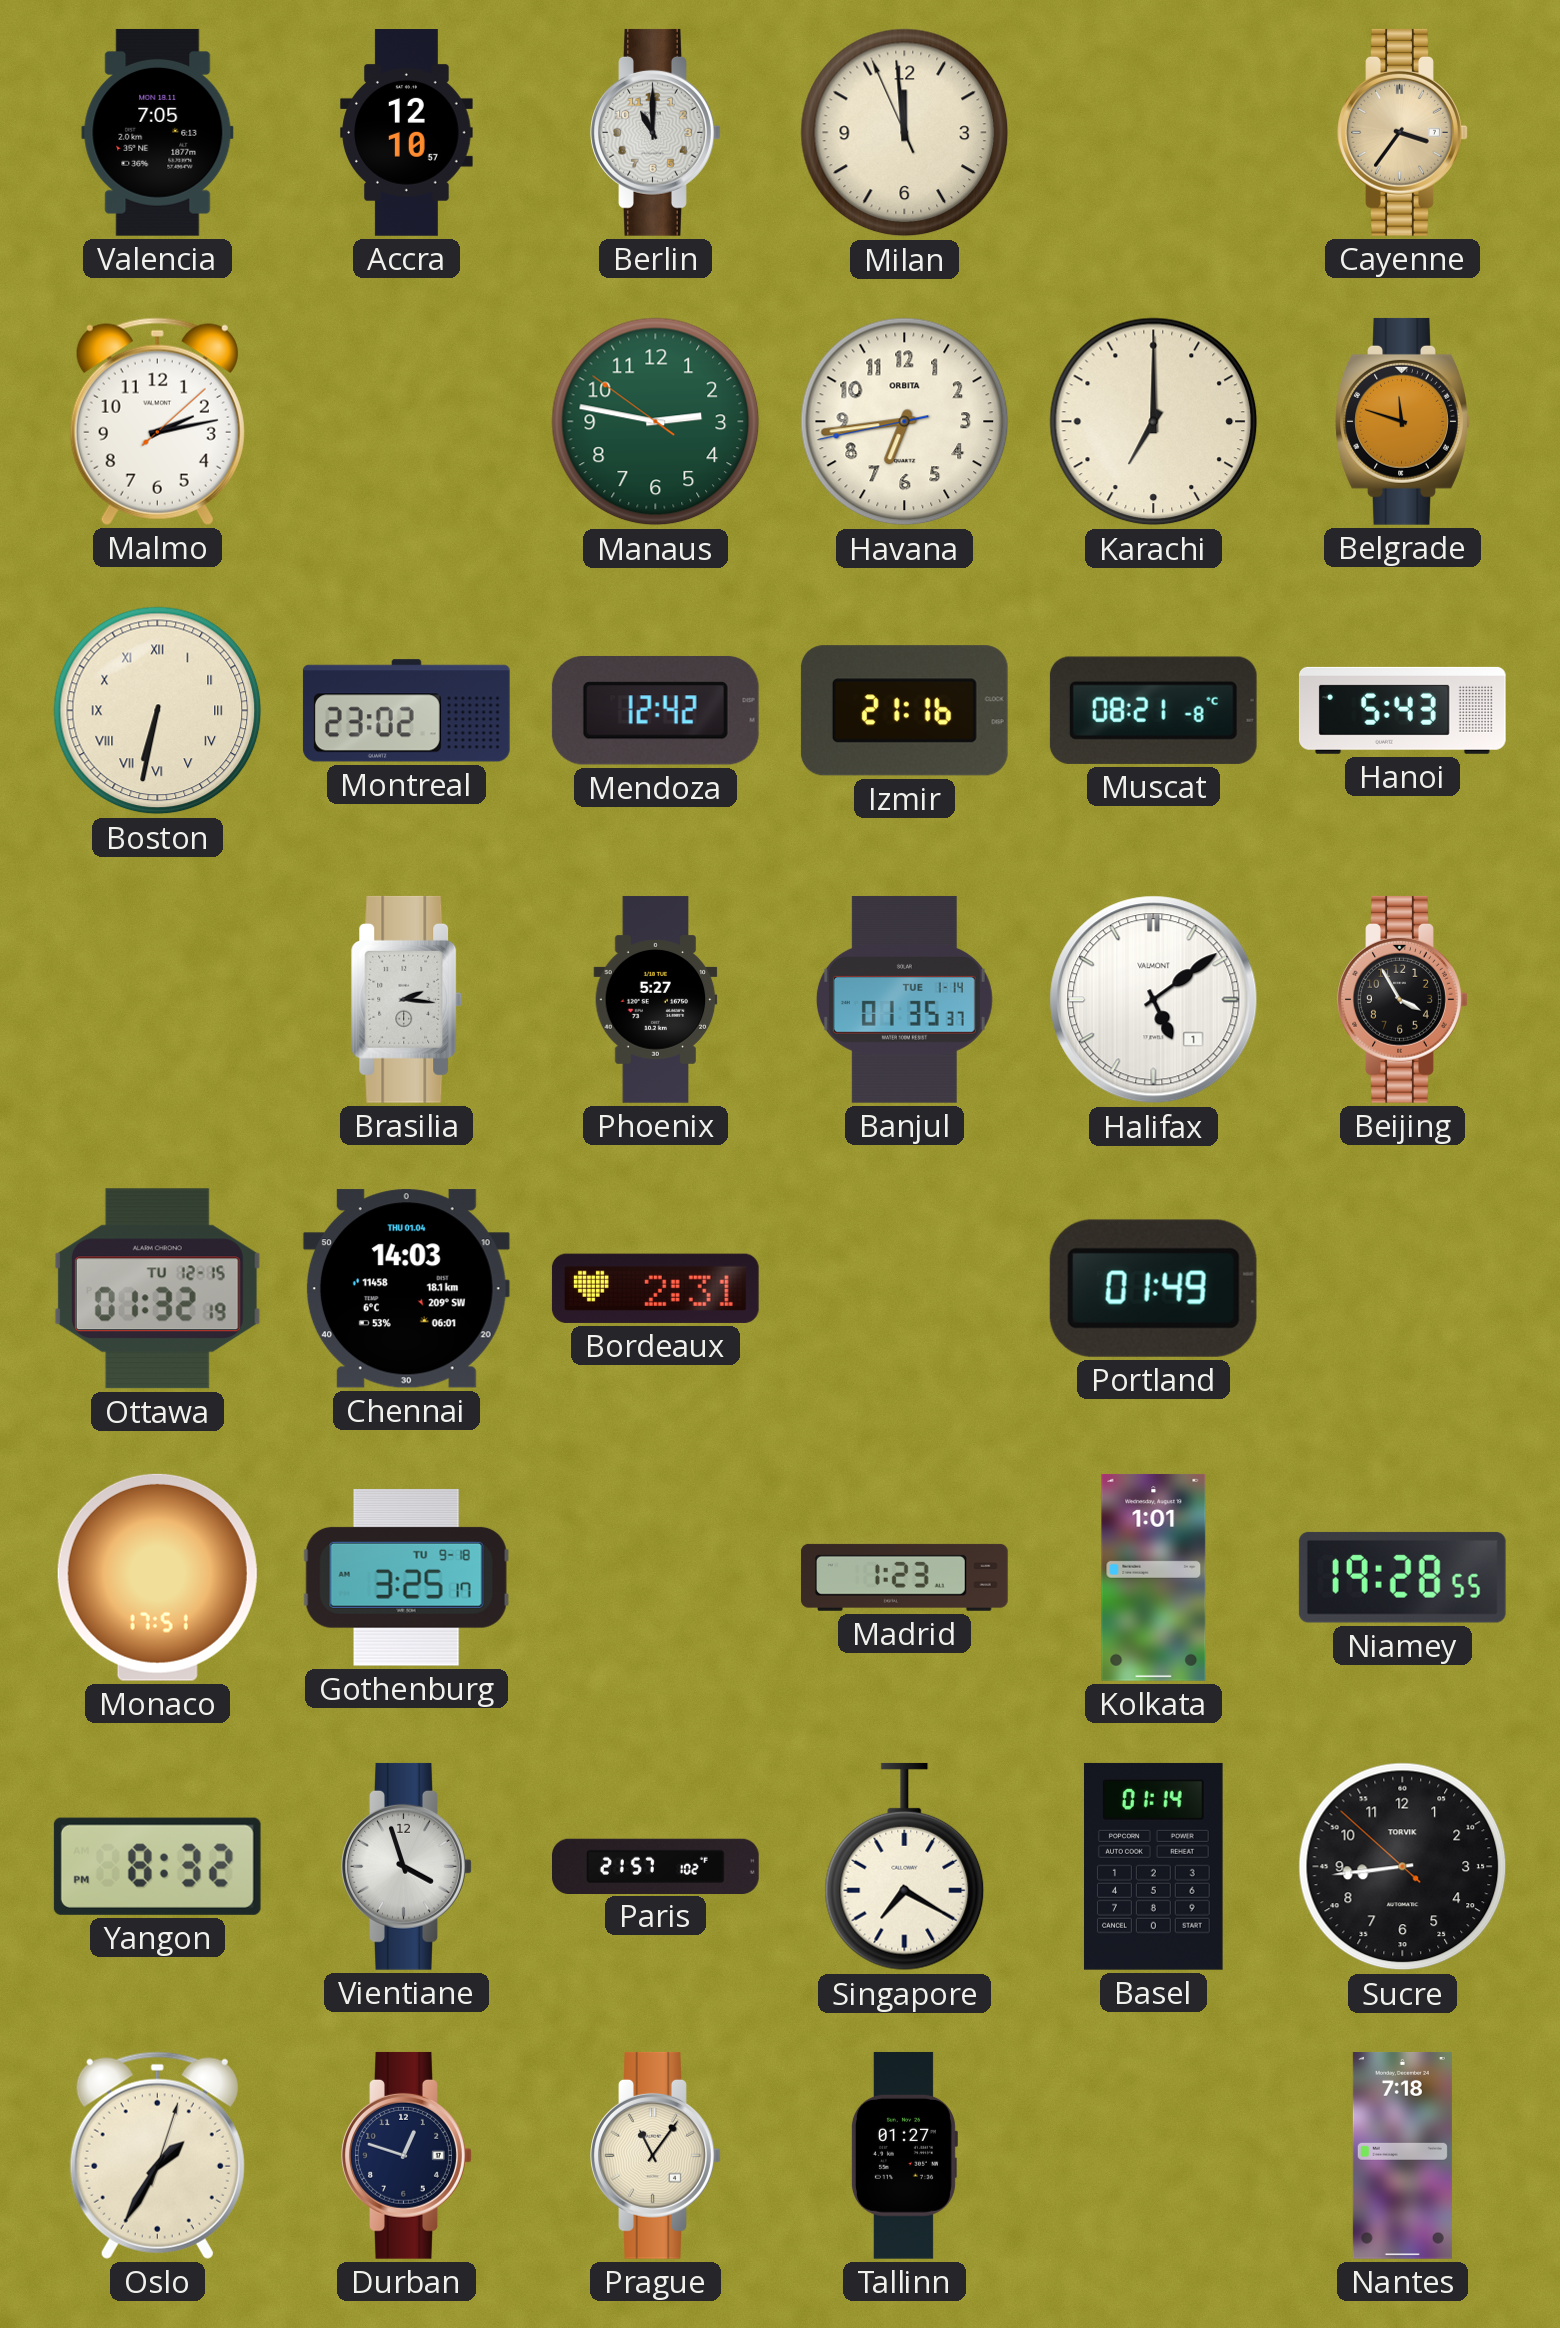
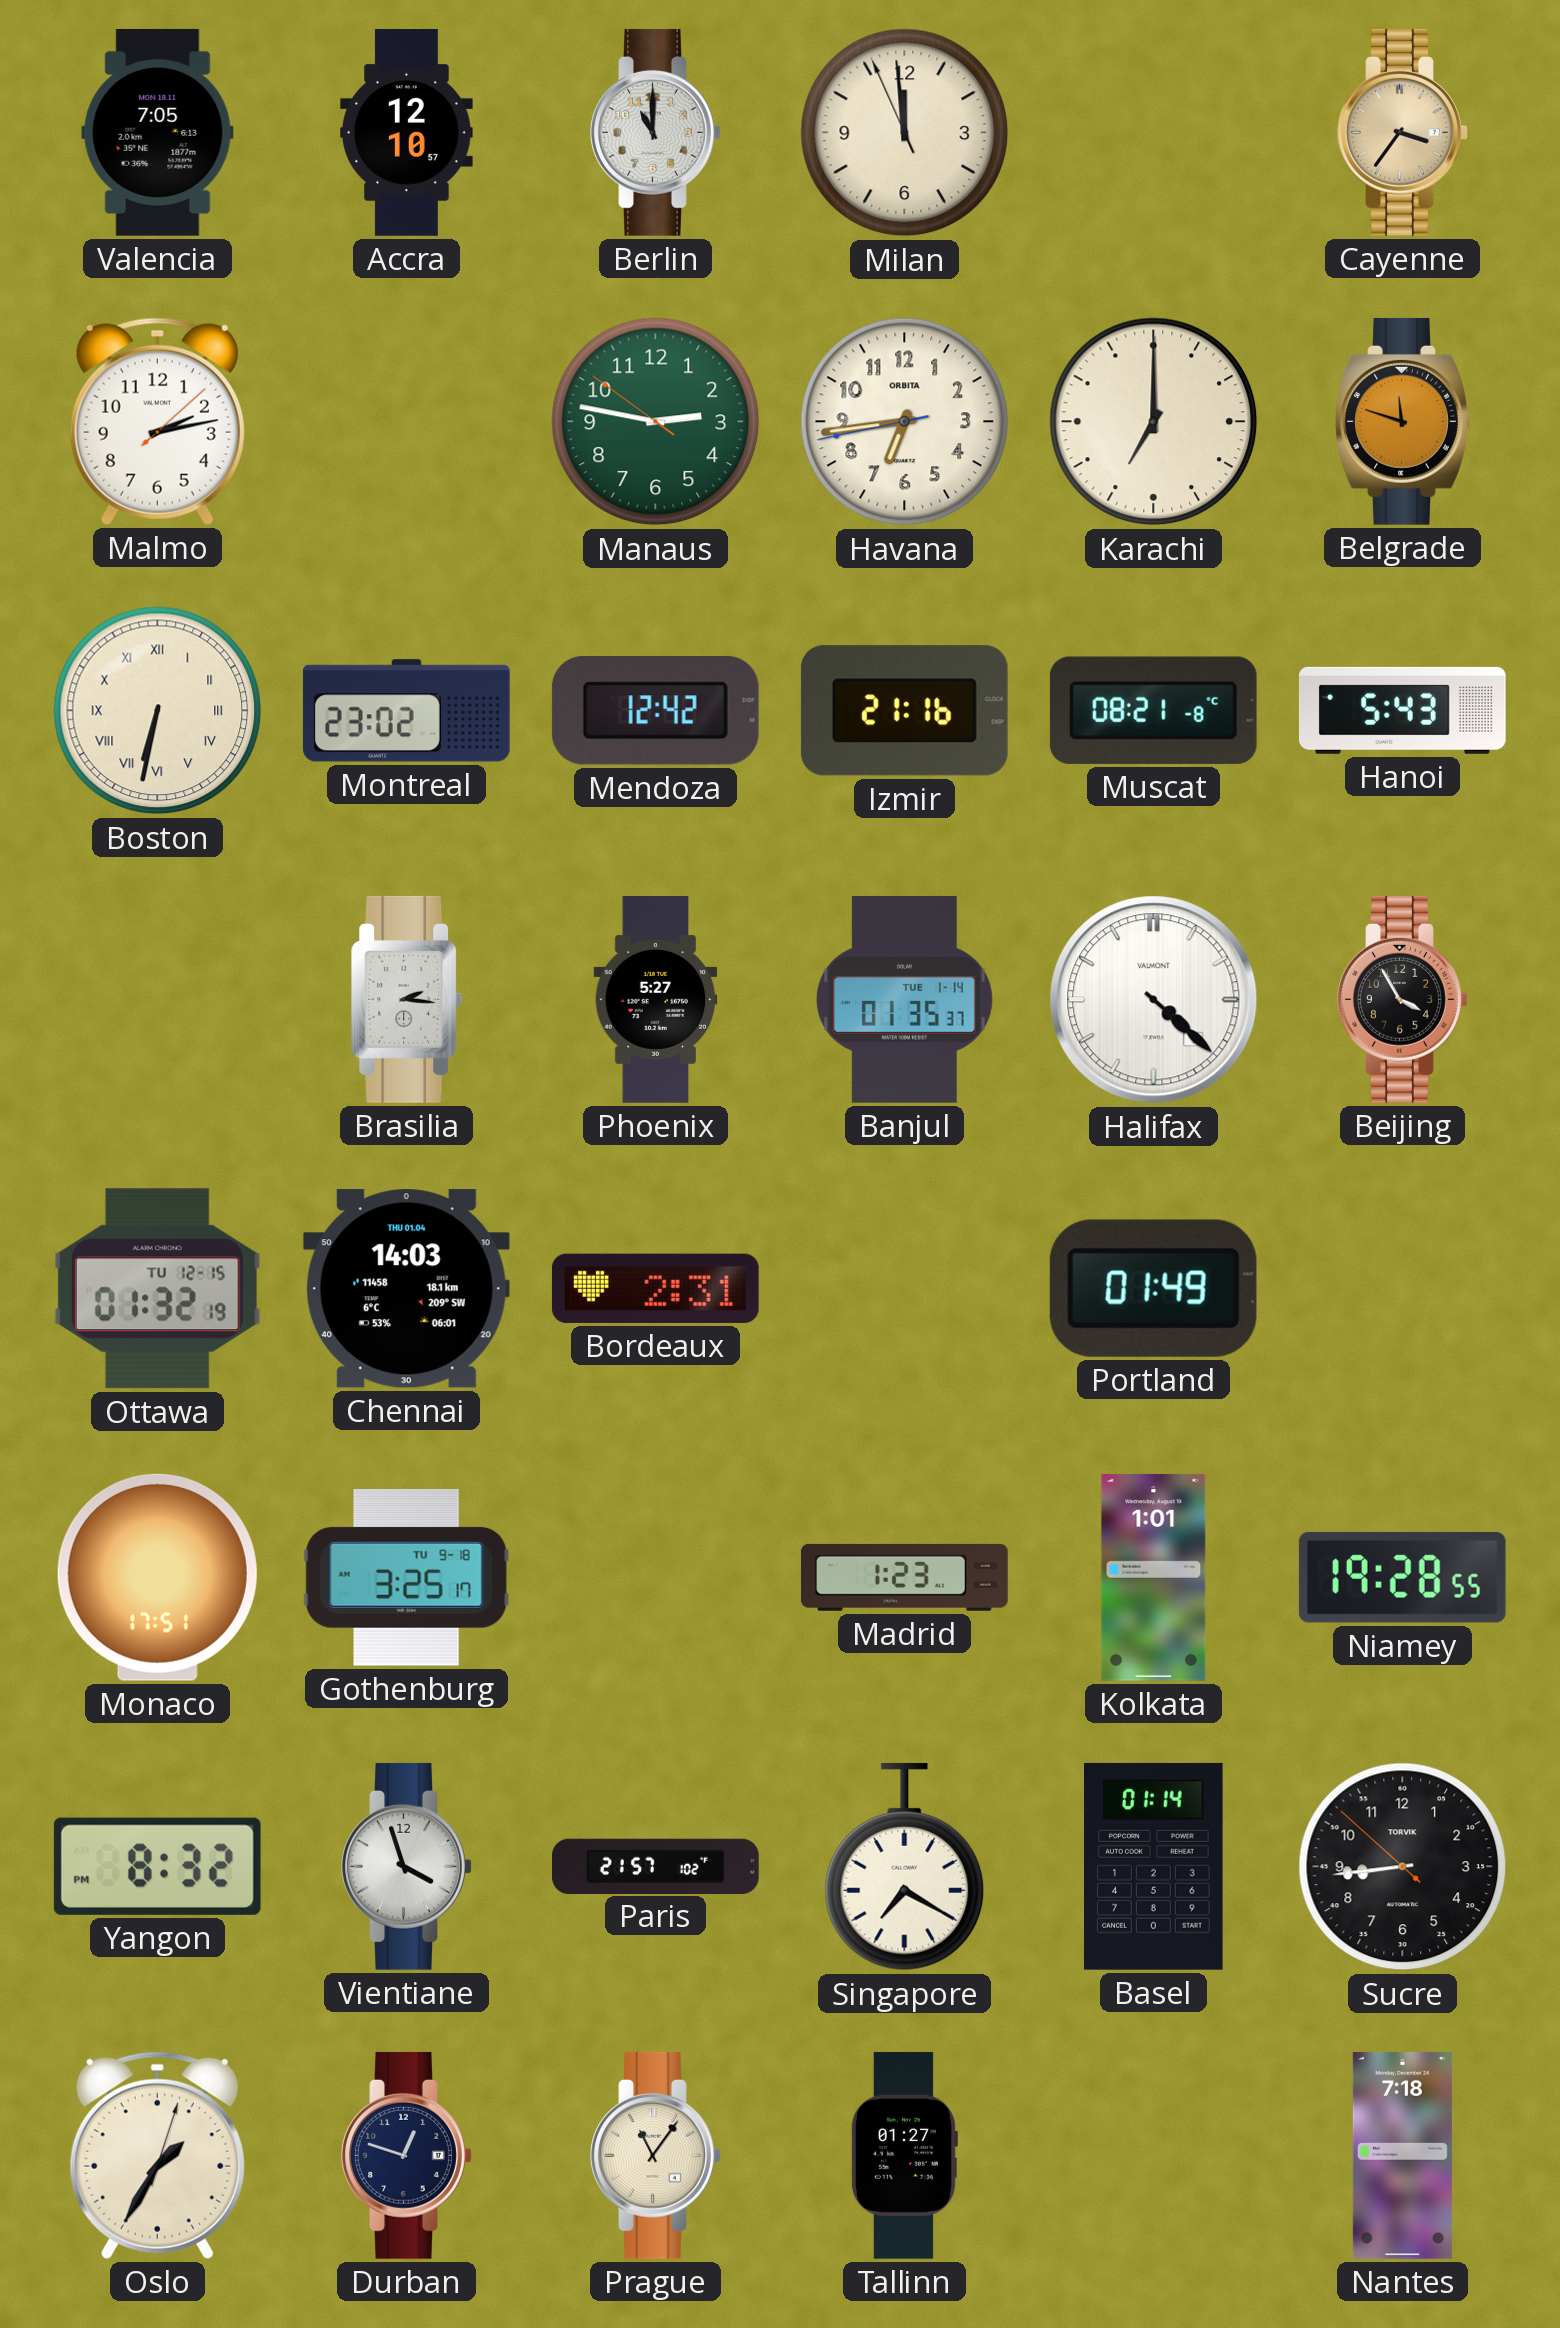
Halifax: 5:09 -> 4:22
